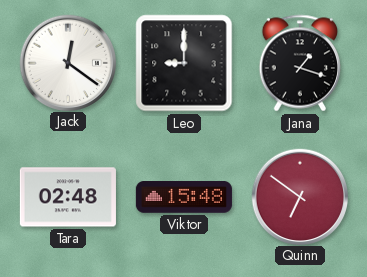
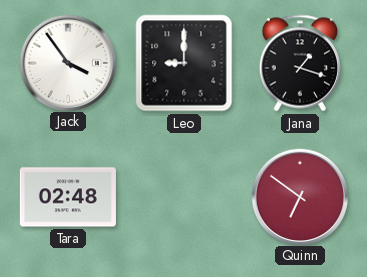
Jack: 12:21 -> 3:54
Viktor: 15:48 -> none
